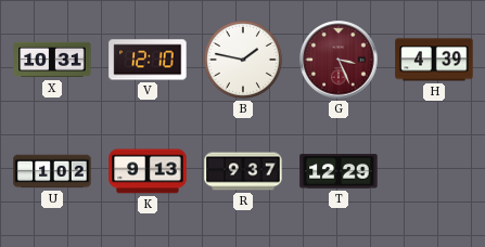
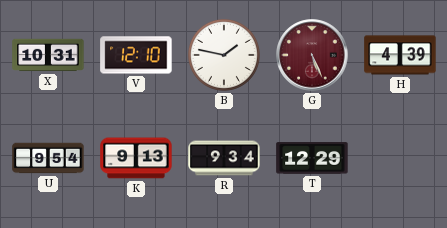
G: 3:26 -> 5:26
U: 1:02 -> 9:54
R: 9:37 -> 9:34
